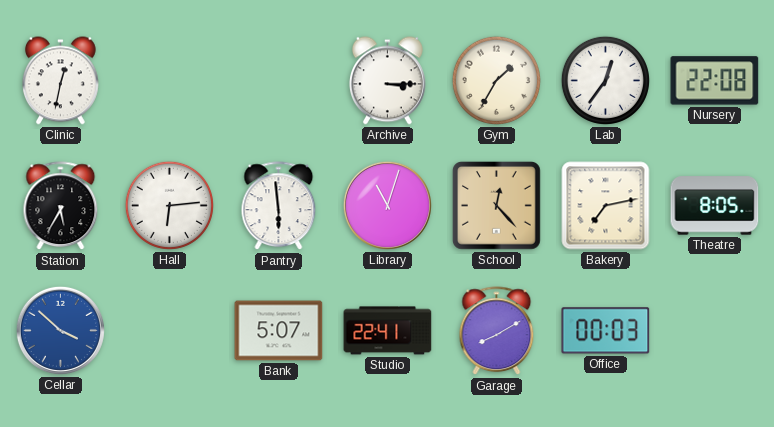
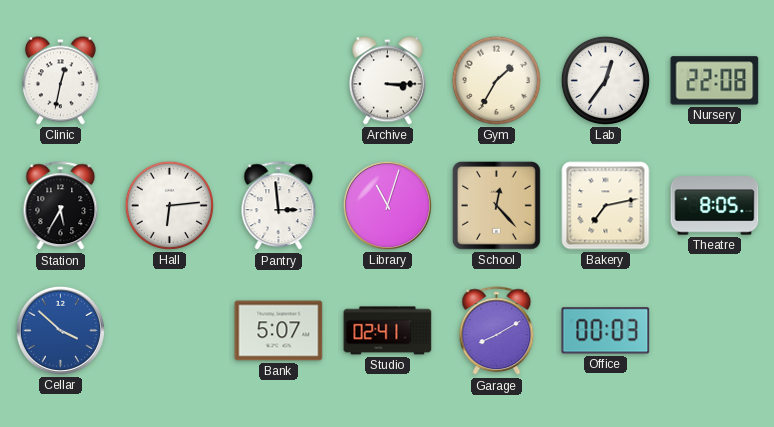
Pantry: 5:59 -> 2:59
Studio: 22:41 -> 02:41
